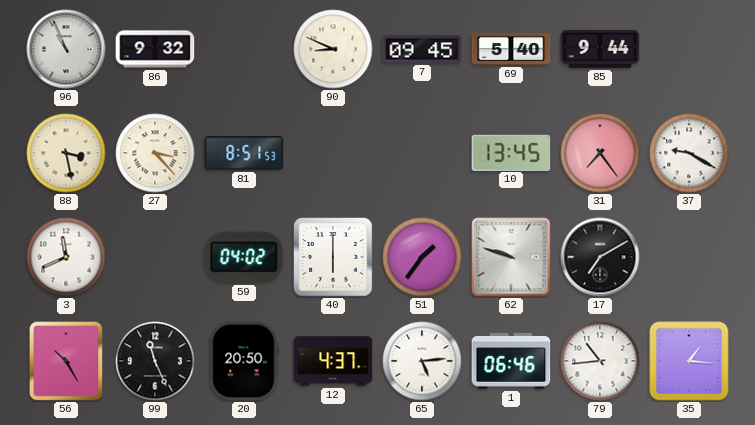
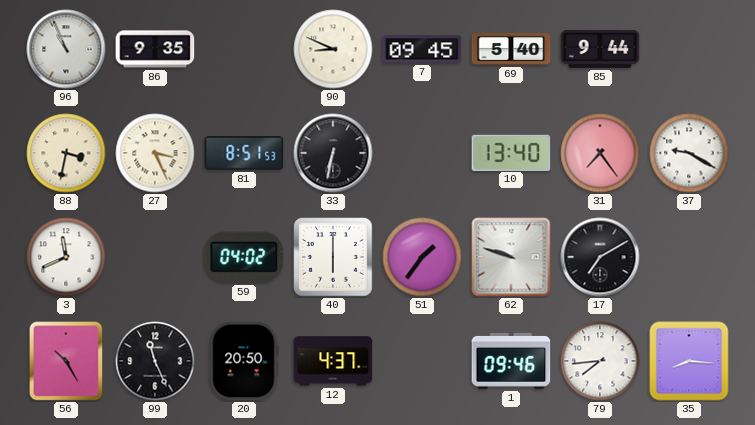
86: 9:32 -> 9:35
88: 3:28 -> 3:32
27: 3:23 -> 3:26
33: none -> 6:32
10: 13:45 -> 13:40
65: 5:14 -> none
1: 06:46 -> 09:46
79: 10:44 -> 7:44
35: 1:16 -> 8:16
